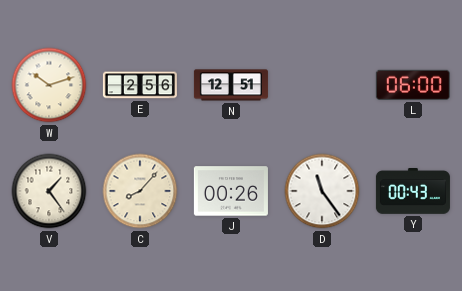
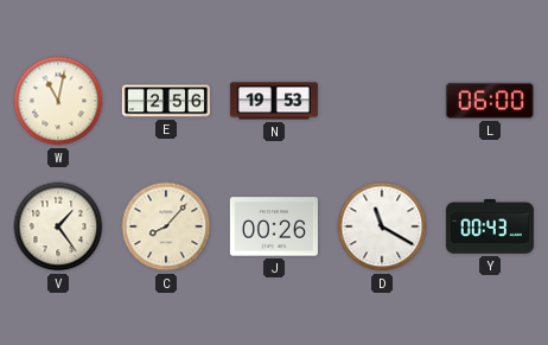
W: 10:12 -> 11:02
N: 12:51 -> 19:53
D: 11:24 -> 11:20
